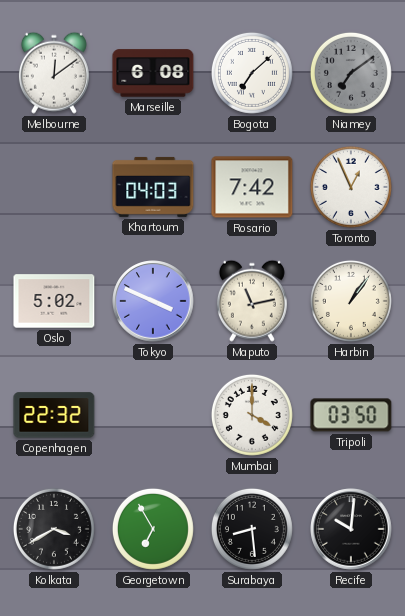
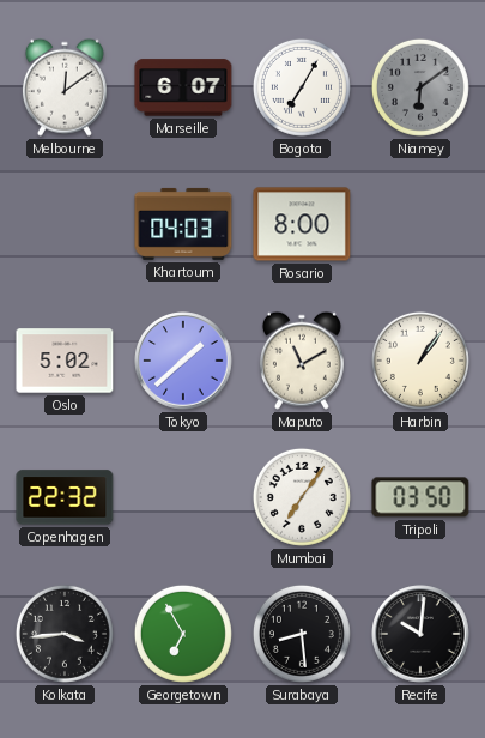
Marseille: 6:08 -> 6:07
Bogota: 7:08 -> 7:05
Niamey: 7:09 -> 6:09
Rosario: 7:42 -> 8:00
Toronto: 12:56 -> none
Tokyo: 3:49 -> 1:38
Maputo: 11:13 -> 11:10
Mumbai: 4:00 -> 7:06
Kolkata: 3:40 -> 3:44
